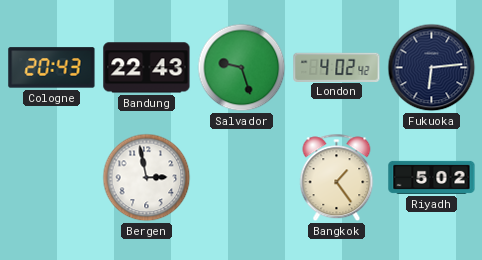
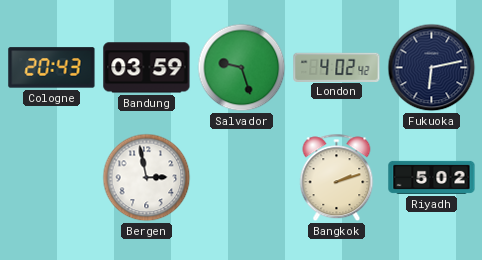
Bandung: 22:43 -> 03:59
Fukuoka: 6:14 -> 6:13
Bangkok: 1:24 -> 2:12
